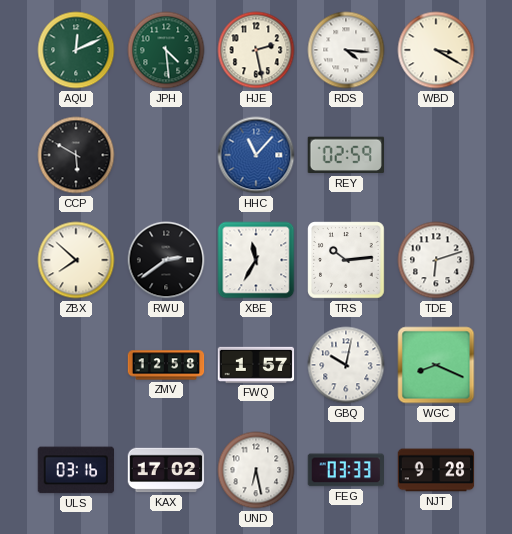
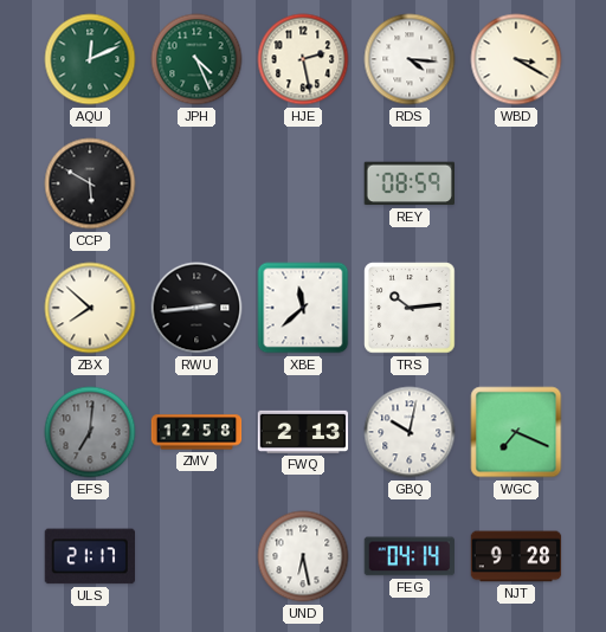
JPH: 4:29 -> 4:26
HHC: 11:07 -> none
REY: 02:59 -> 08:59
RWU: 2:39 -> 2:44
XBE: 11:35 -> 11:38
TDE: 6:12 -> none
EFS: none -> 7:01
FWQ: 1:57 -> 2:13
WGC: 8:19 -> 7:19
ULS: 03:16 -> 21:17
KAX: 17:02 -> none
FEG: 03:33 -> 04:14
